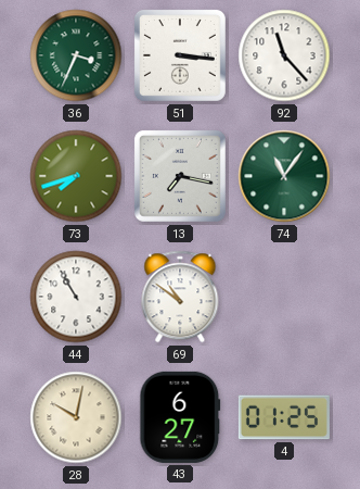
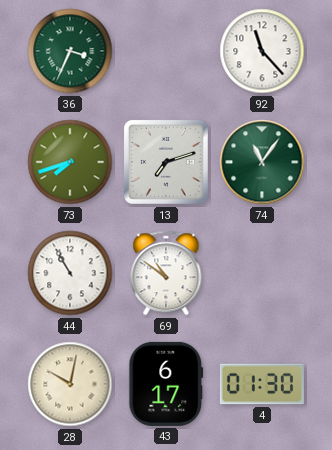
51: 3:16 -> none
13: 7:17 -> 7:12
43: 6:27 -> 6:17
4: 01:25 -> 01:30
